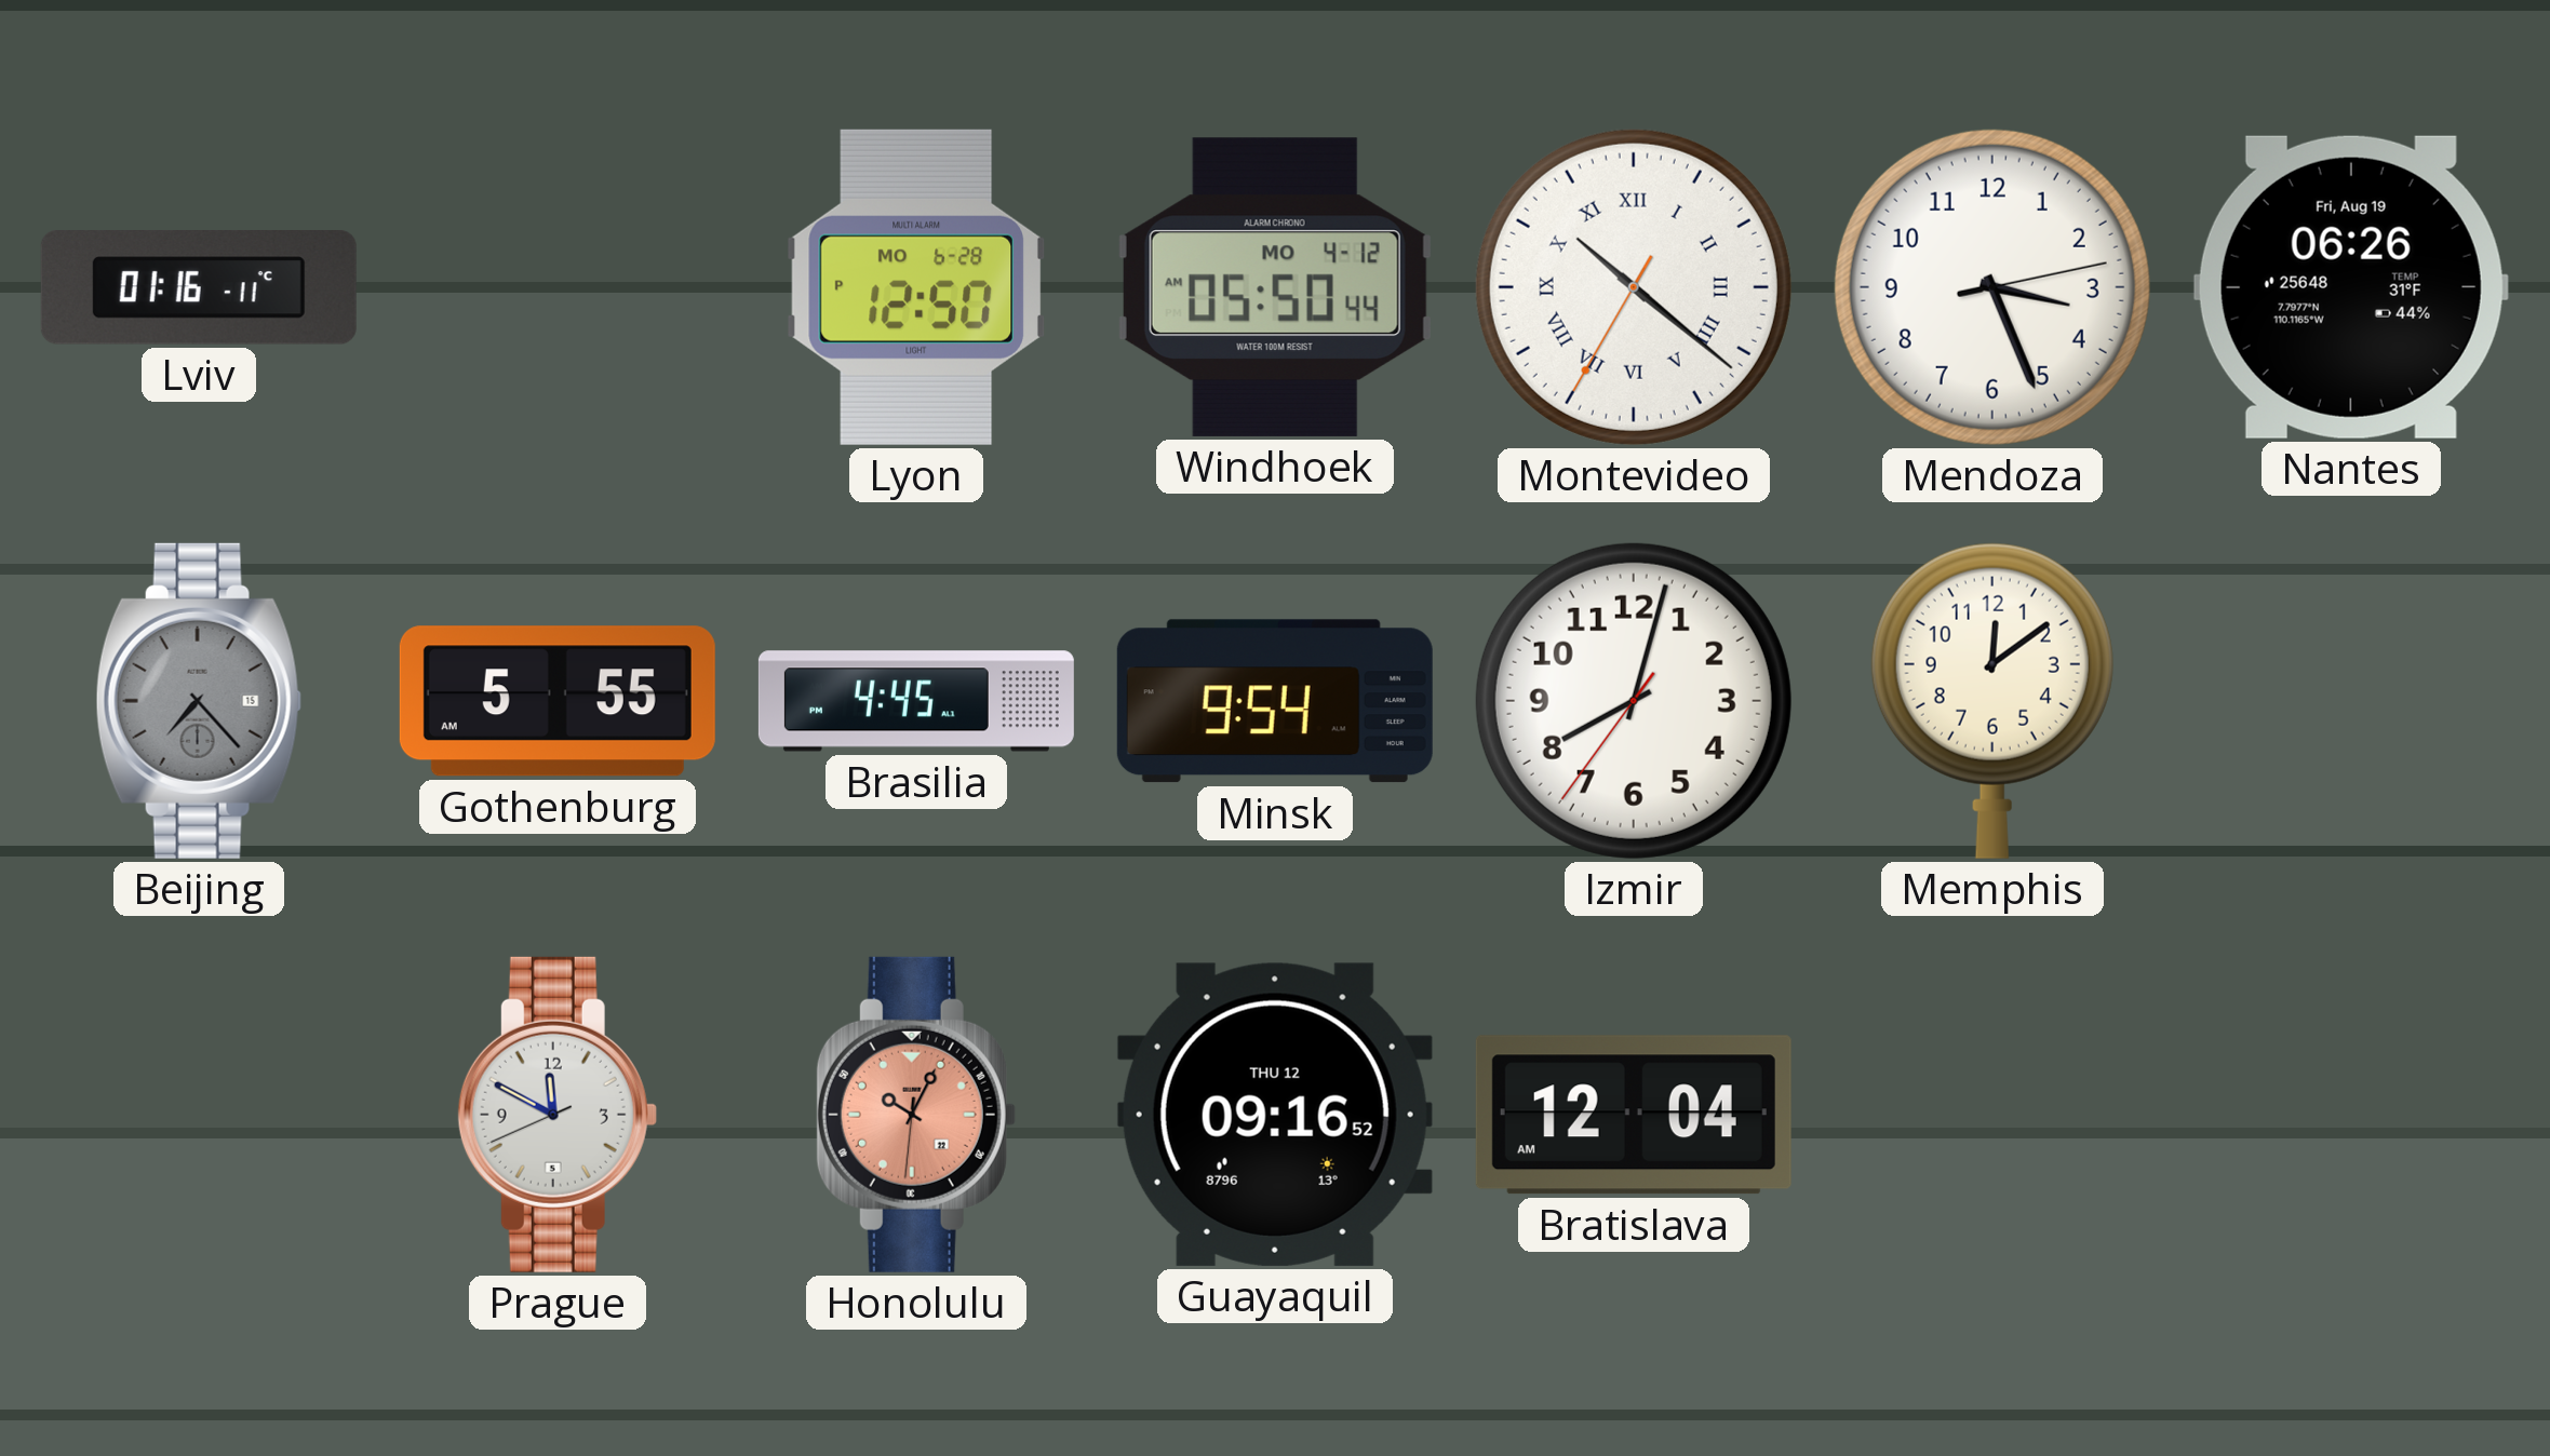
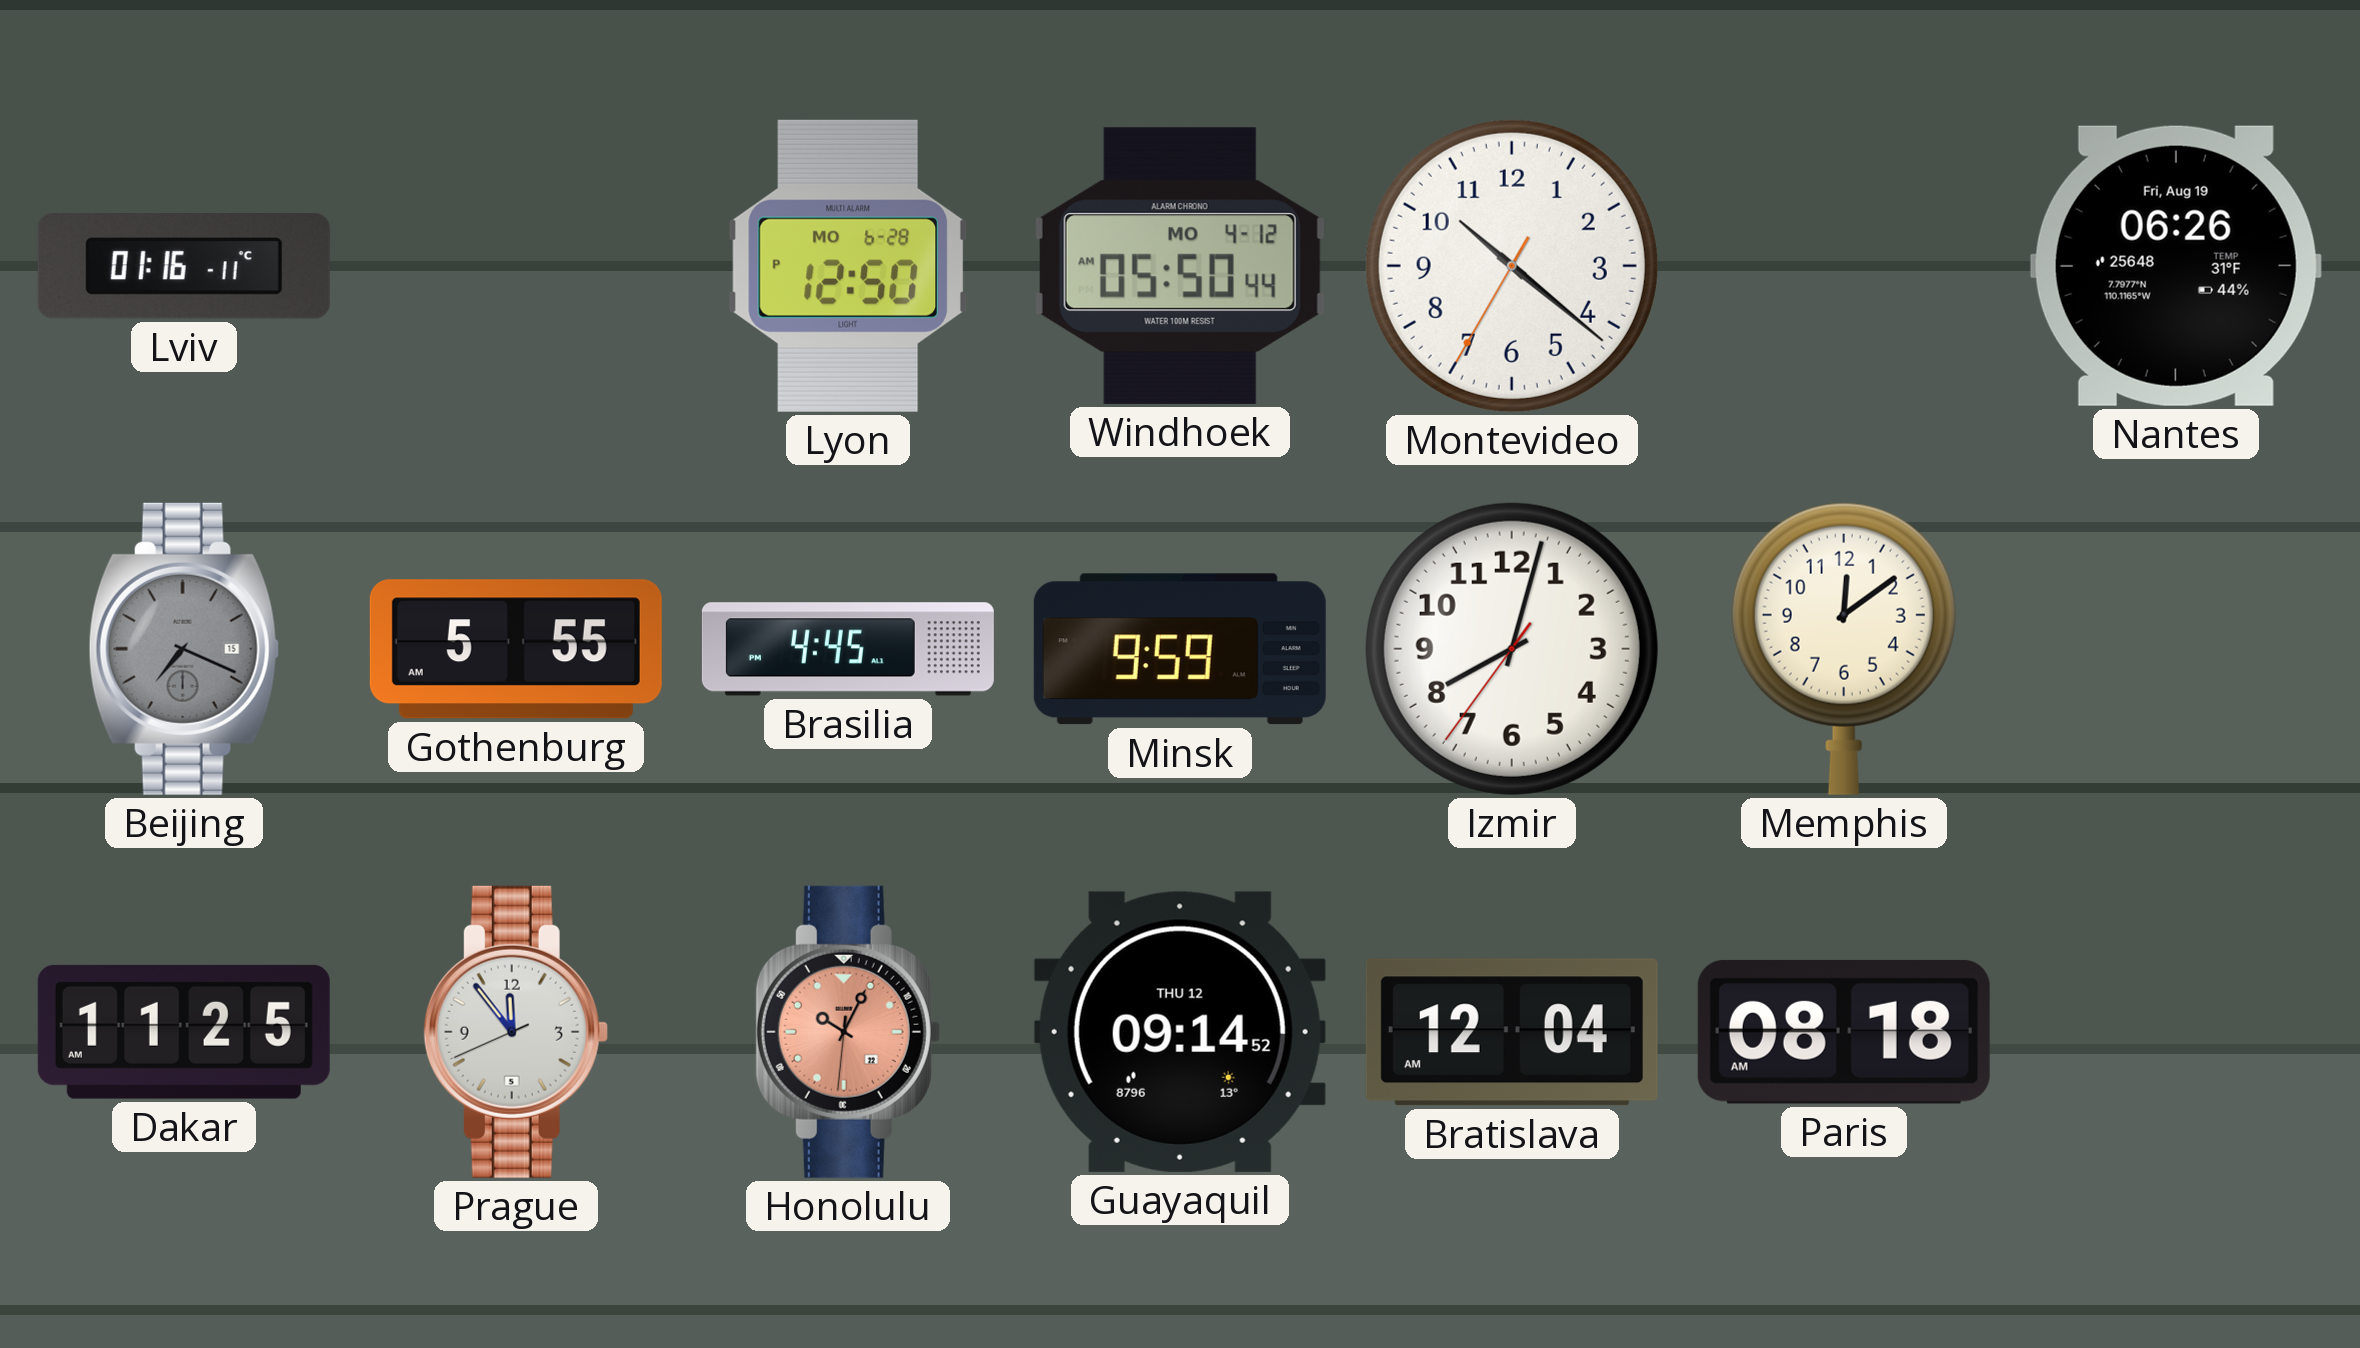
Montevideo numerals: Roman -> Arabic
Mendoza: 3:26 -> none
Beijing: 7:23 -> 7:19
Minsk: 9:54 -> 9:59
Dakar: none -> 11:25
Prague: 11:49 -> 11:53
Guayaquil: 09:16 -> 09:14
Paris: none -> 08:18
